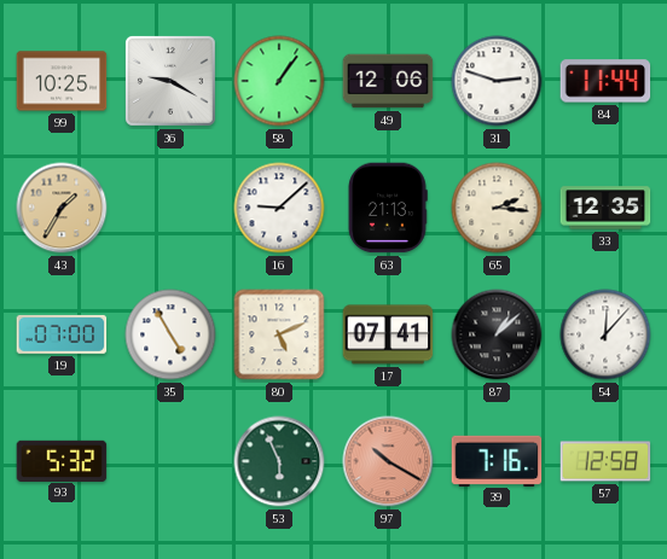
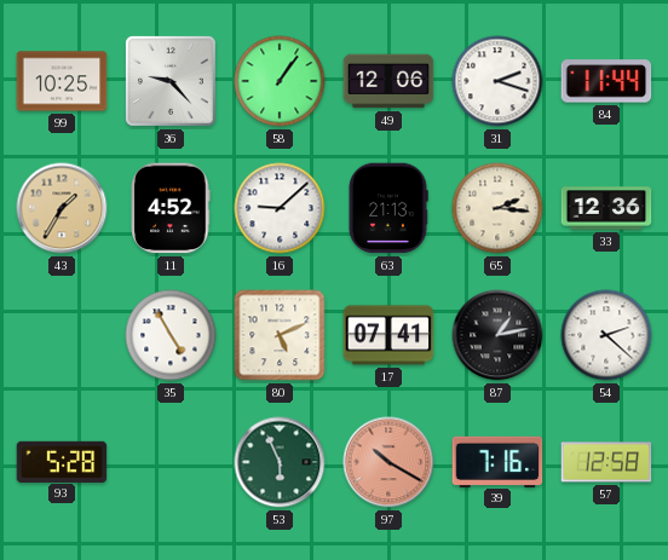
36: 9:20 -> 9:23
31: 2:48 -> 2:18
11: none -> 4:52
33: 12:35 -> 12:36
19: 07:00 -> none
87: 1:08 -> 1:13
54: 12:07 -> 2:22
93: 5:32 -> 5:28
